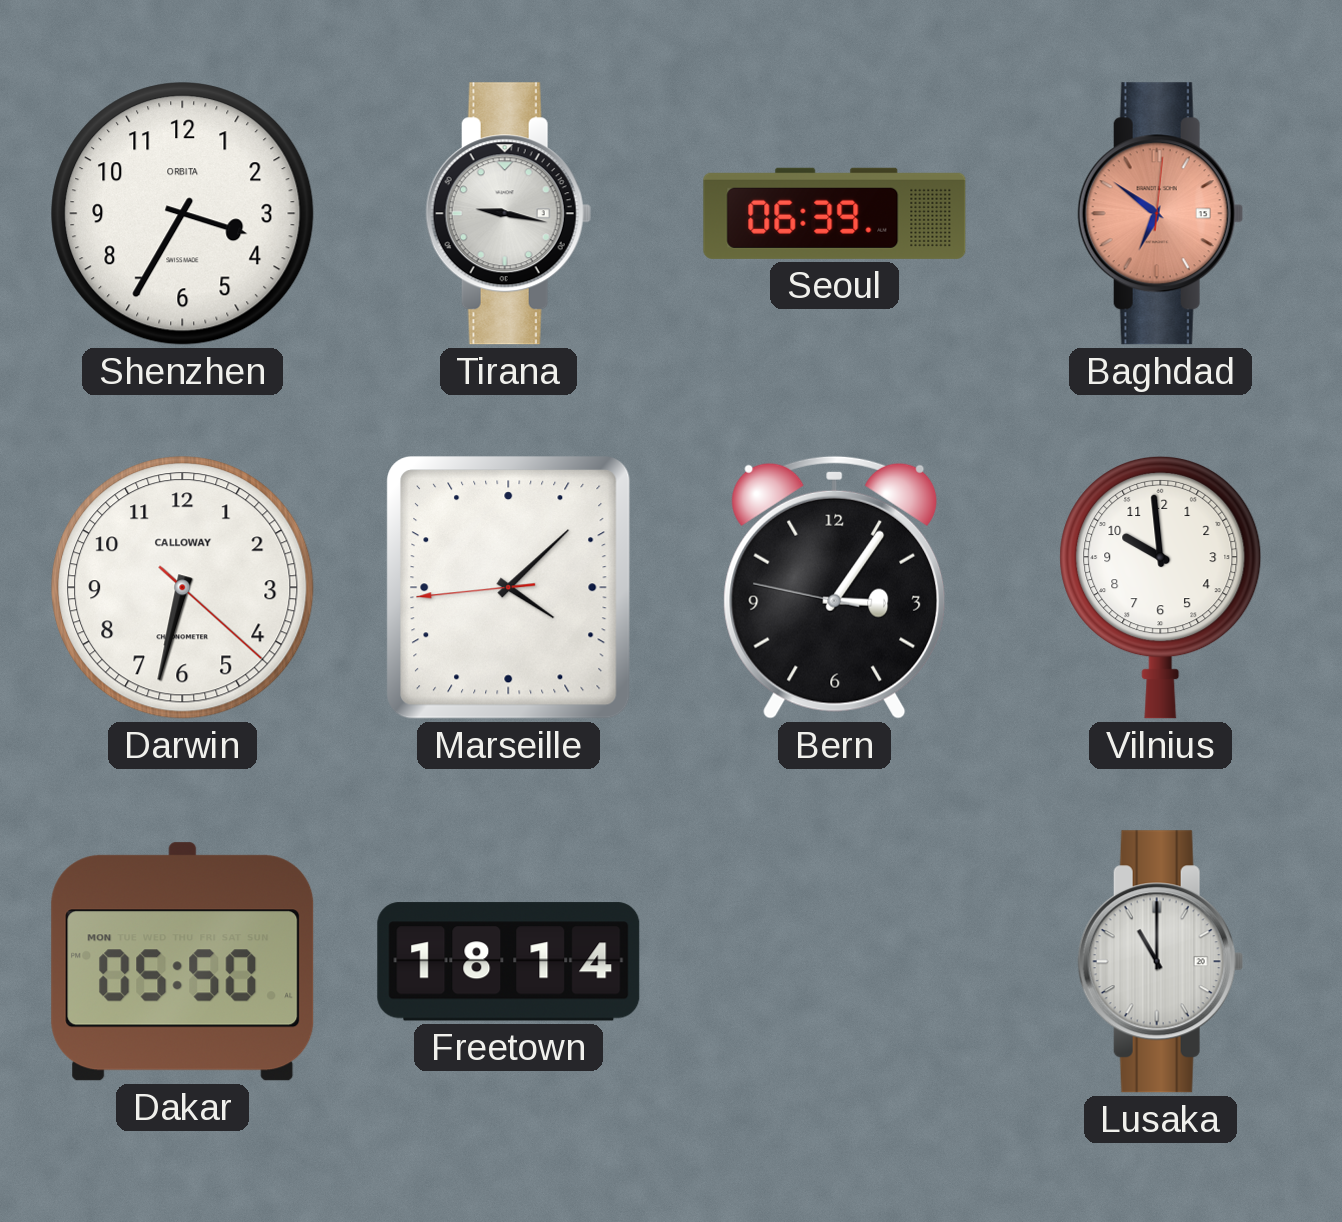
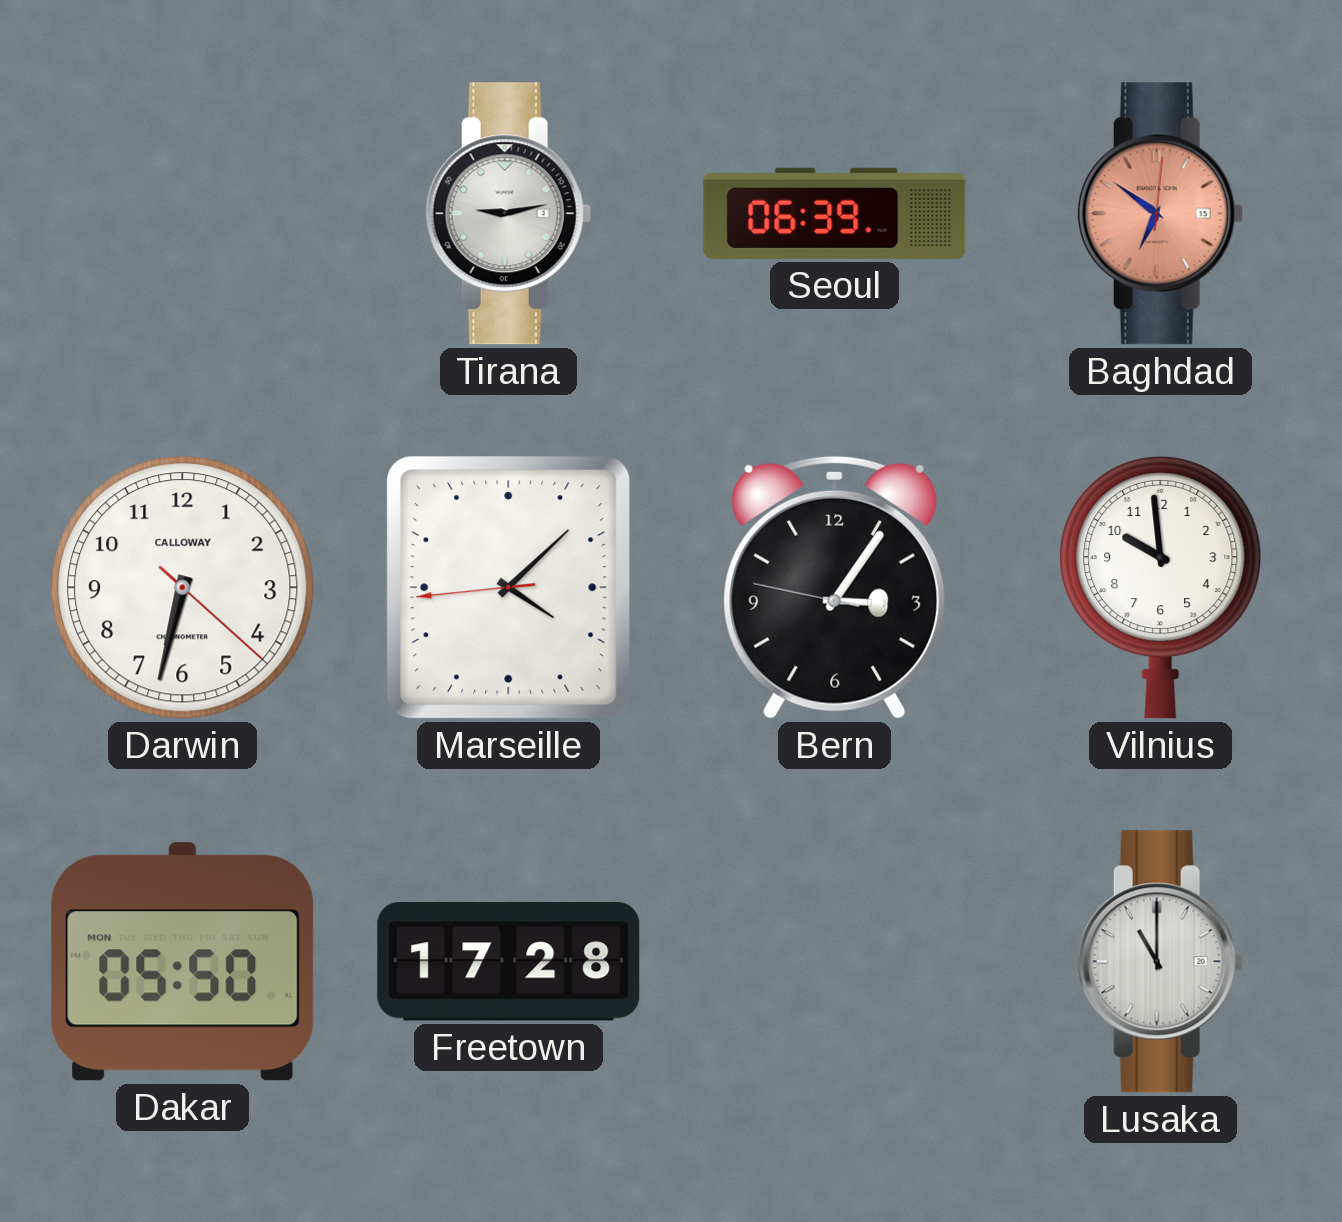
Shenzhen: 3:35 -> none
Tirana: 9:17 -> 9:13
Freetown: 18:14 -> 17:28
